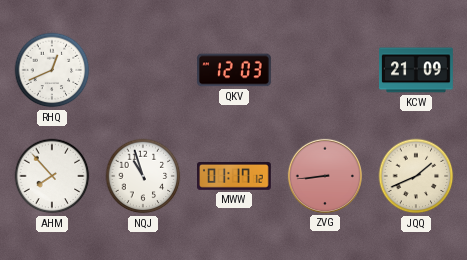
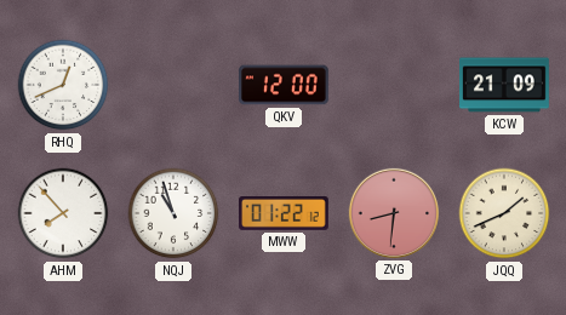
QKV: 12:03 -> 12:00
MWW: 01:17 -> 01:22
ZVG: 8:44 -> 8:31
